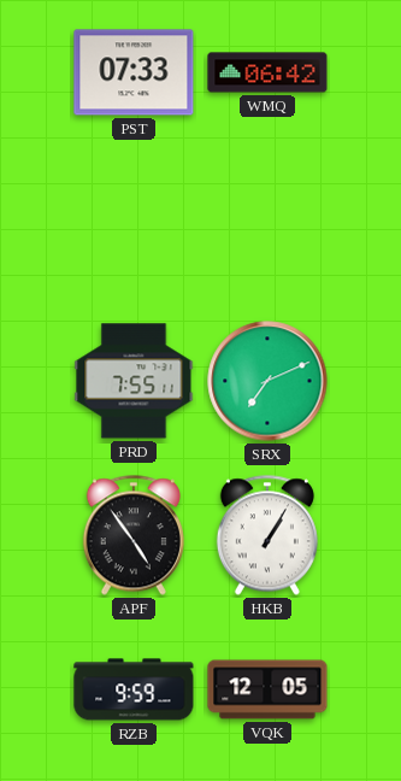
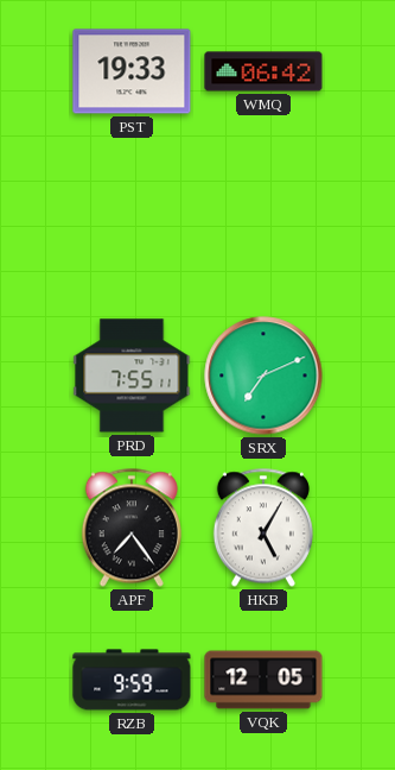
PST: 07:33 -> 19:33
APF: 4:54 -> 7:24
HKB: 1:05 -> 5:05
